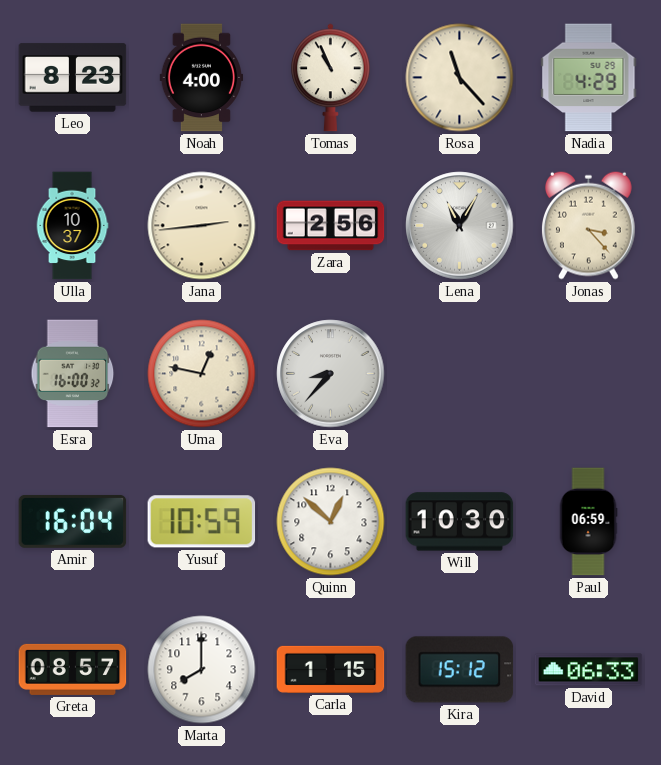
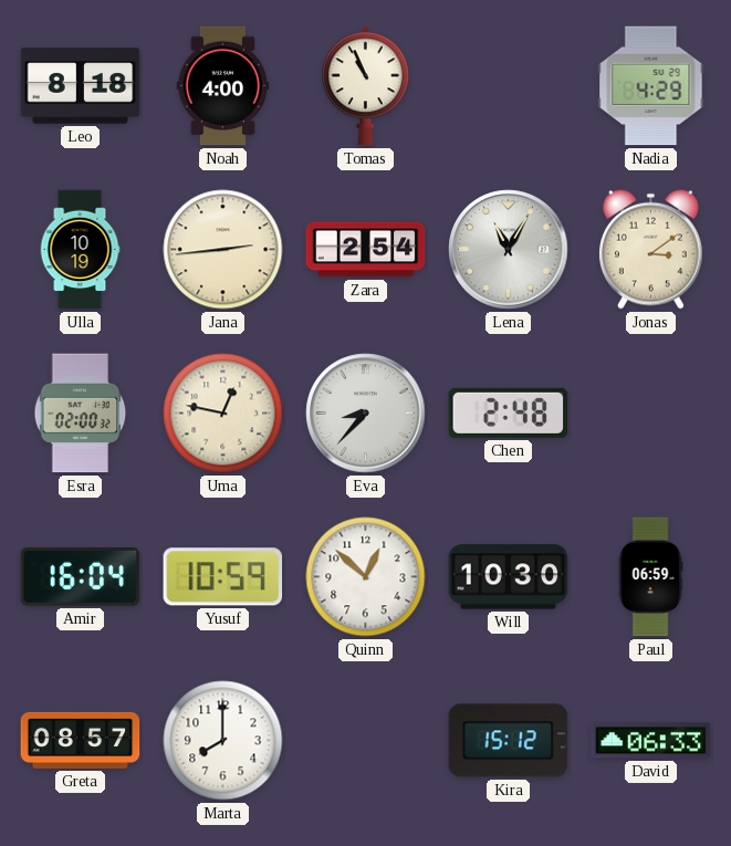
Leo: 8:23 -> 8:18
Rosa: 11:23 -> none
Ulla: 10:37 -> 10:19
Zara: 2:56 -> 2:54
Jonas: 3:23 -> 3:09
Esra: 16:00 -> 02:00
Chen: none -> 2:48
Carla: 1:15 -> none
